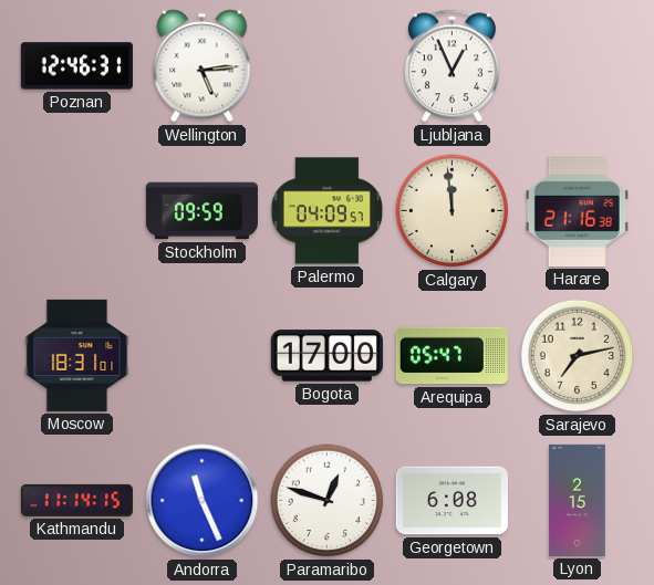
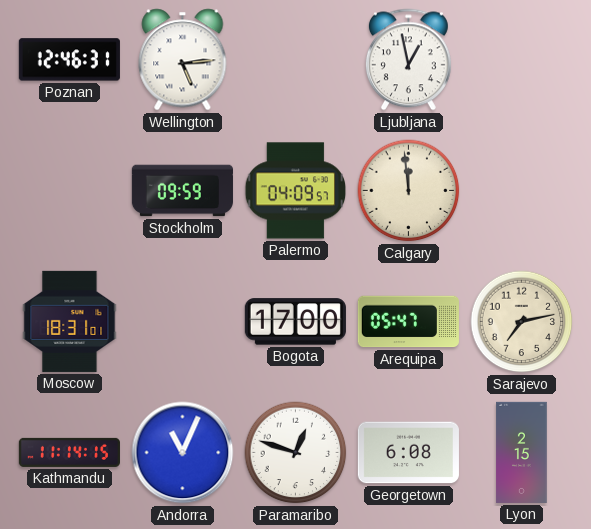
Ljubljana: 12:56 -> 12:58
Harare: 21:16 -> none
Andorra: 11:26 -> 11:04
